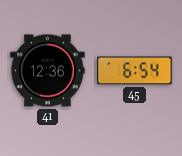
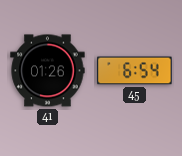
41: 12:36 -> 01:26
